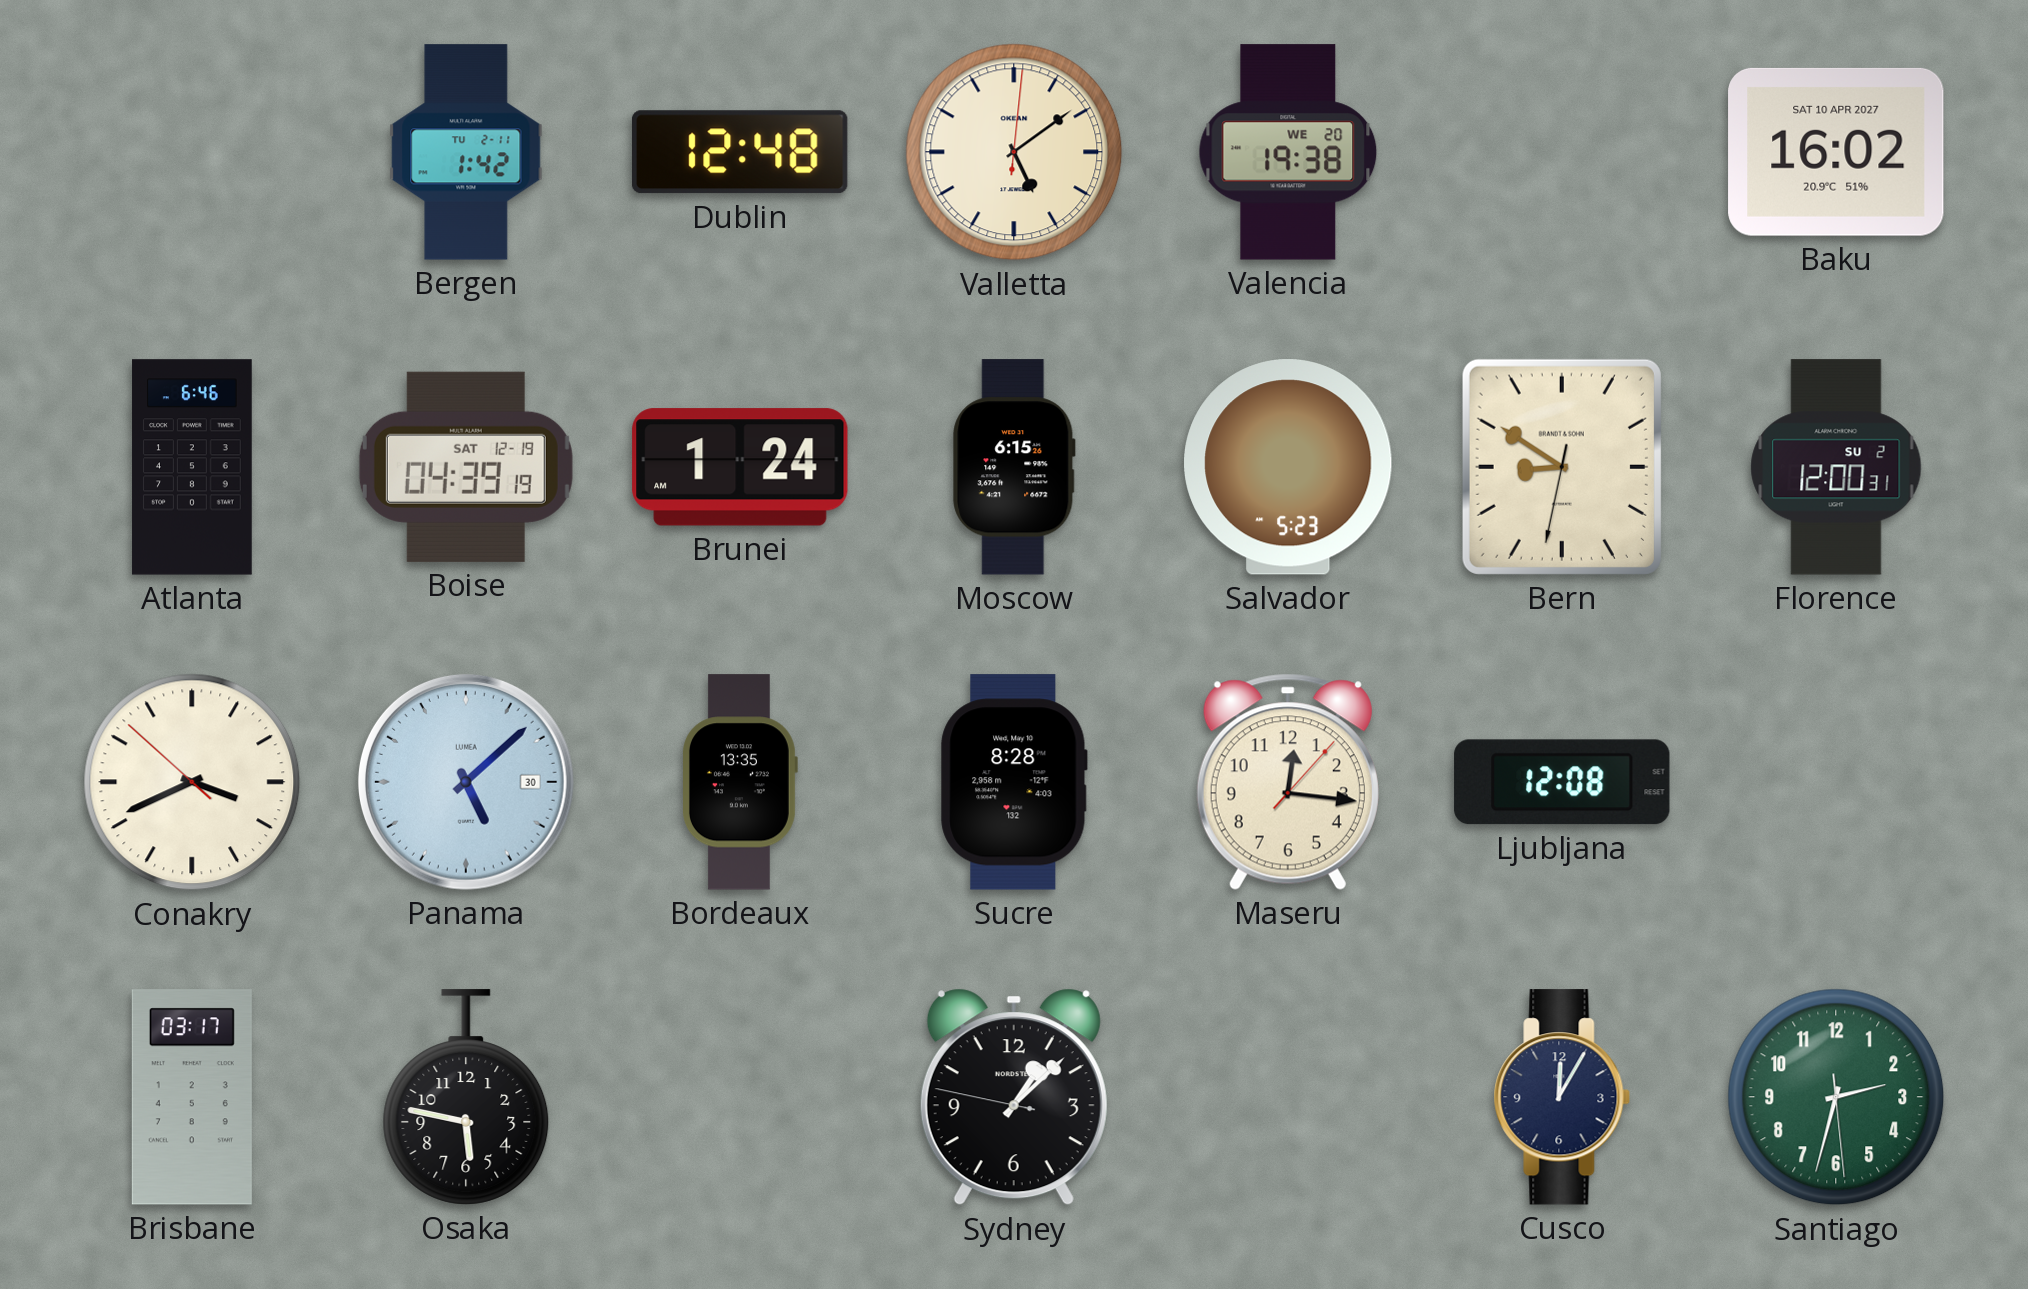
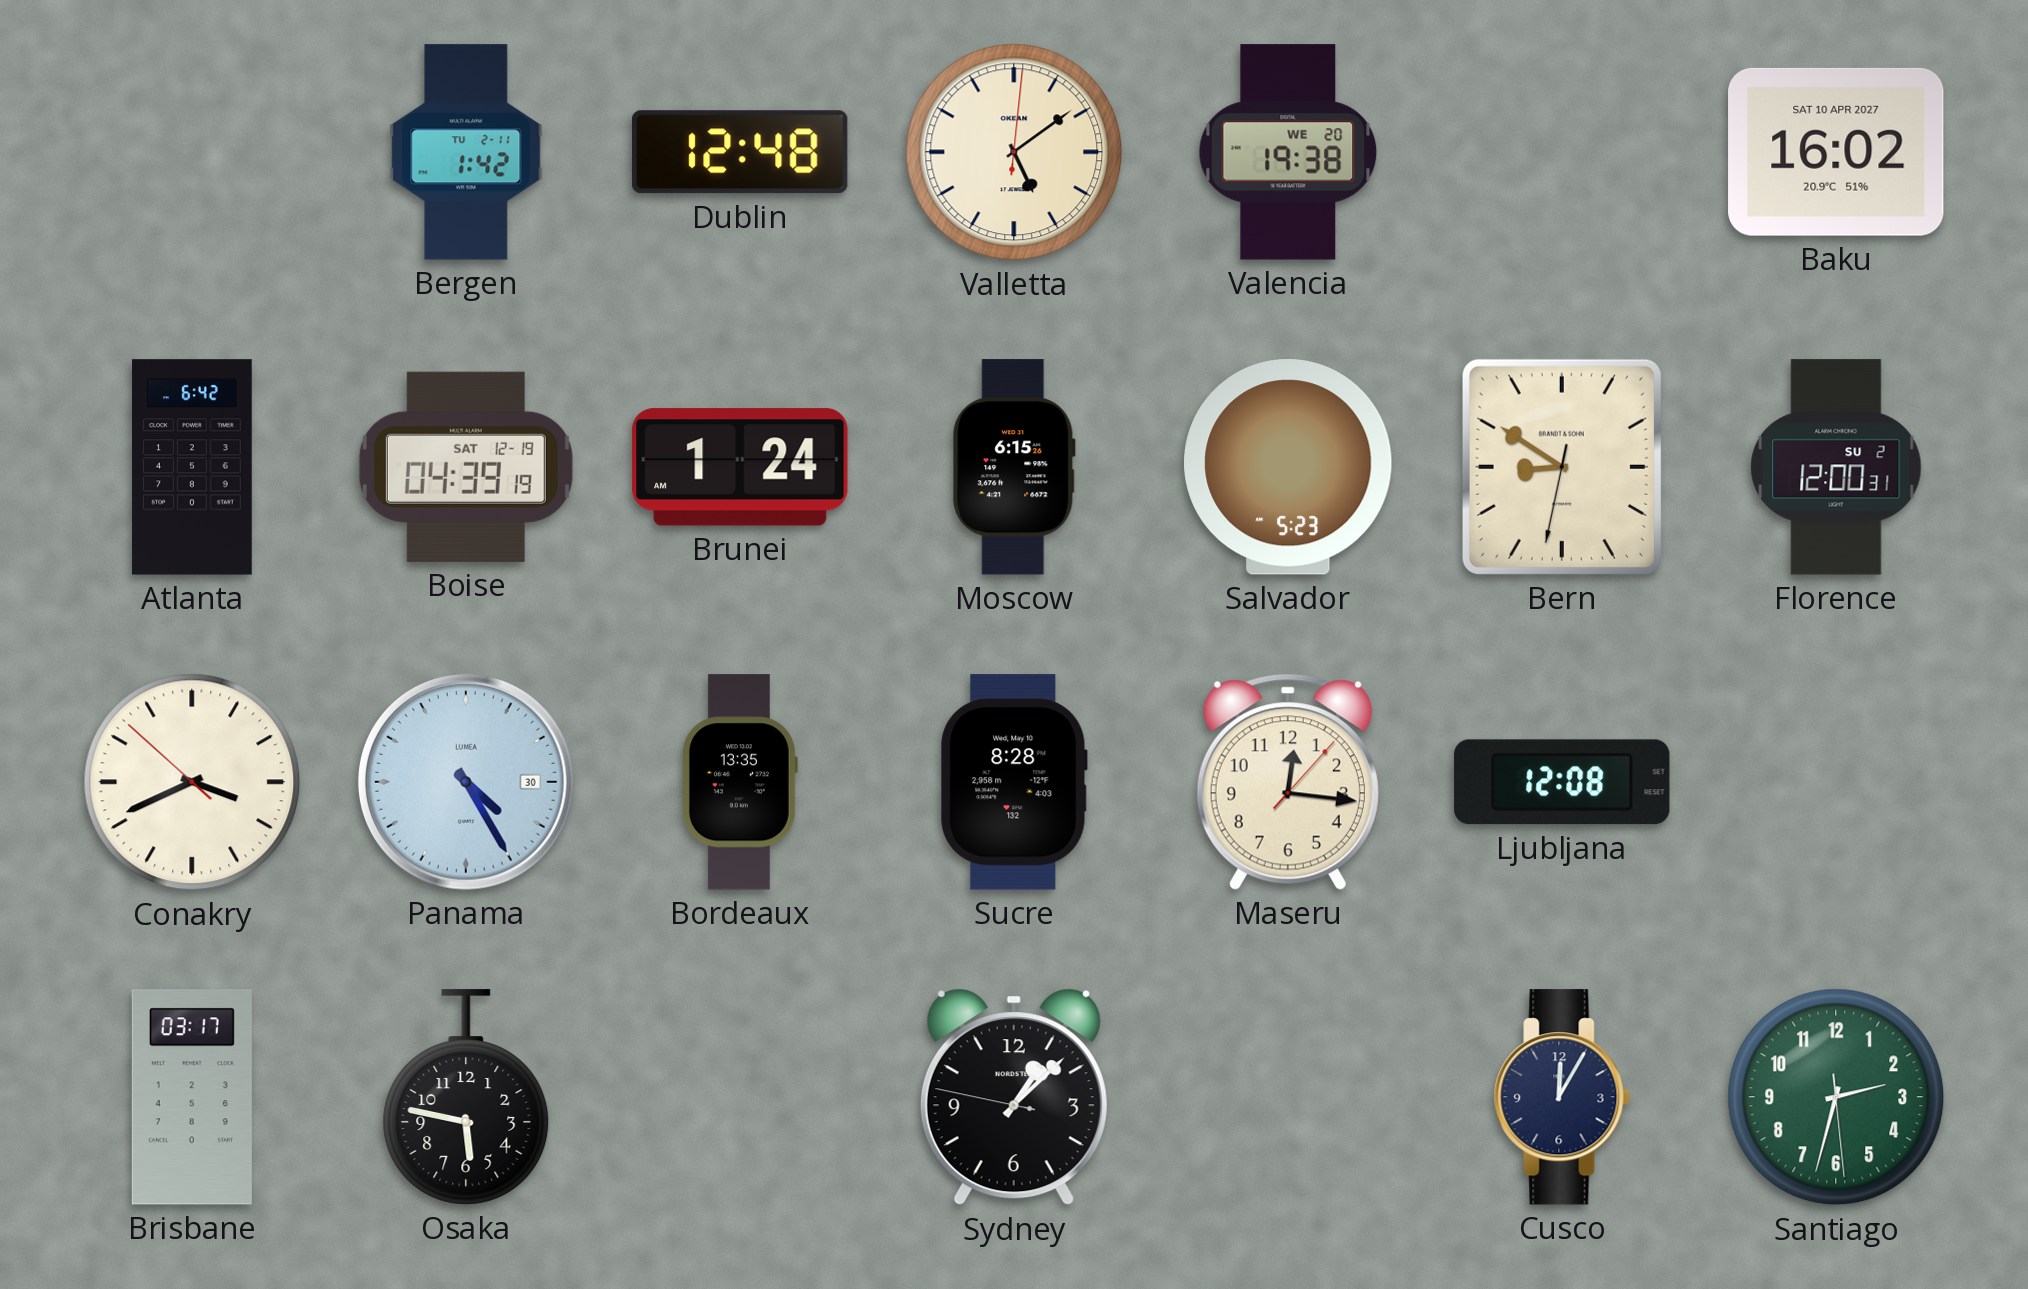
Atlanta: 6:46 -> 6:42
Panama: 5:08 -> 4:25
